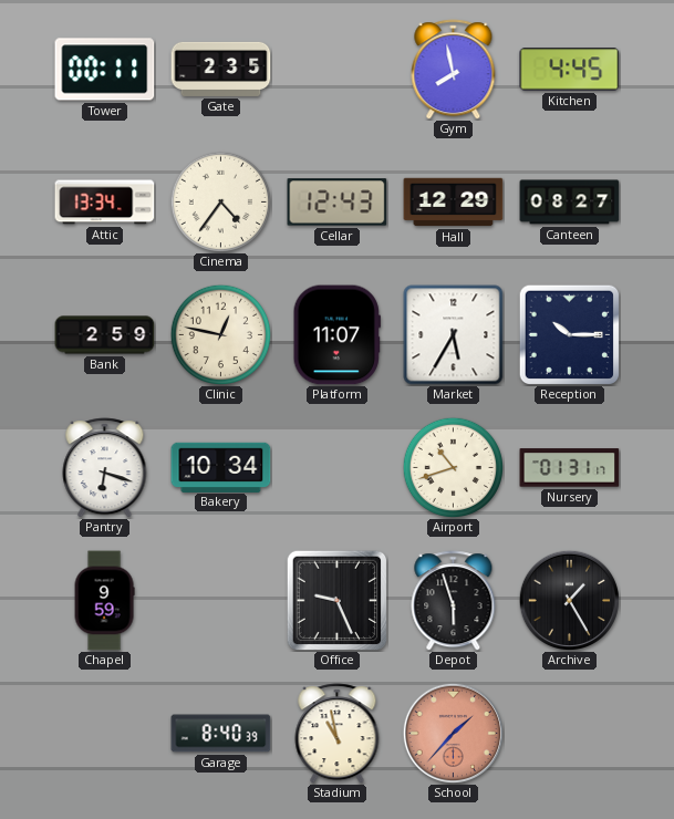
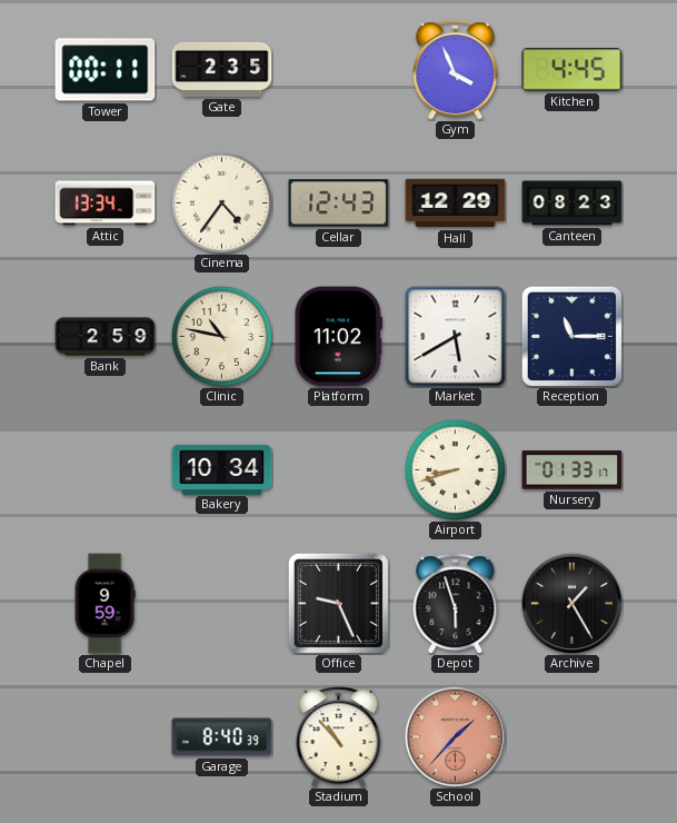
Gym: 7:58 -> 3:56
Canteen: 08:27 -> 08:23
Clinic: 12:47 -> 10:47
Platform: 11:07 -> 11:02
Market: 5:35 -> 5:40
Reception: 10:15 -> 11:15
Pantry: 6:18 -> none
Airport: 10:42 -> 8:42
Nursery: 01:31 -> 01:33
Stadium: 10:58 -> 10:53
